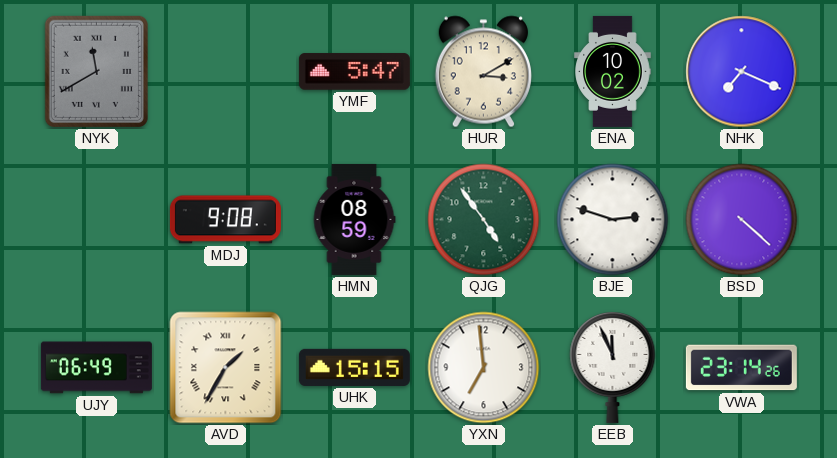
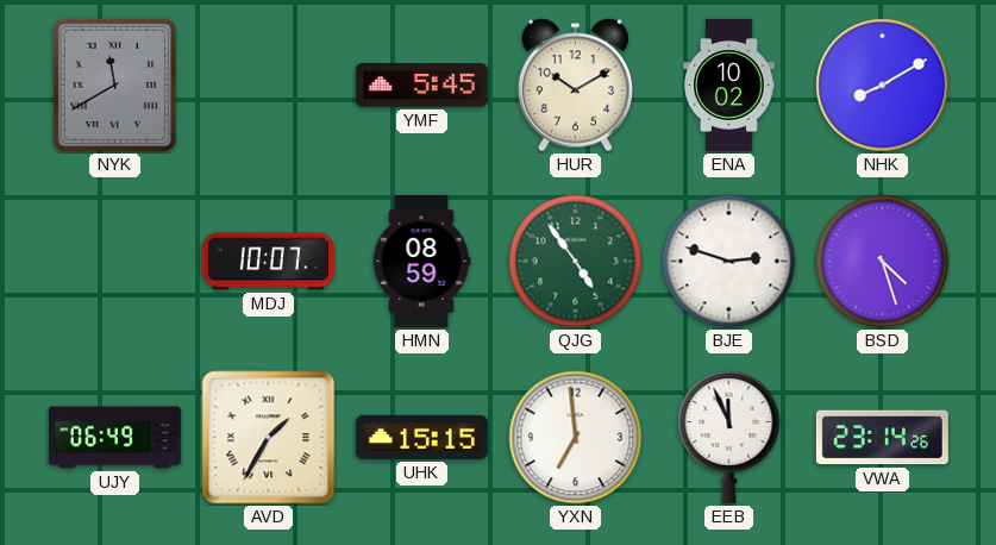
YMF: 5:47 -> 5:45
HUR: 3:10 -> 10:10
NHK: 7:19 -> 8:10
MDJ: 9:08 -> 10:07
BSD: 4:22 -> 4:27
